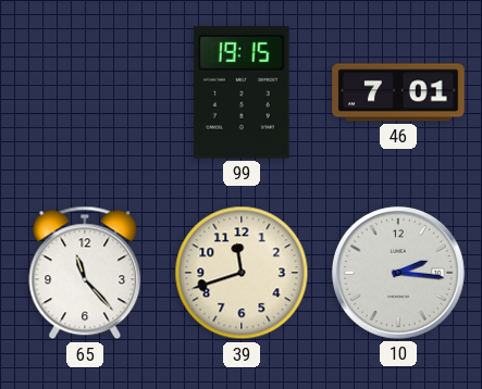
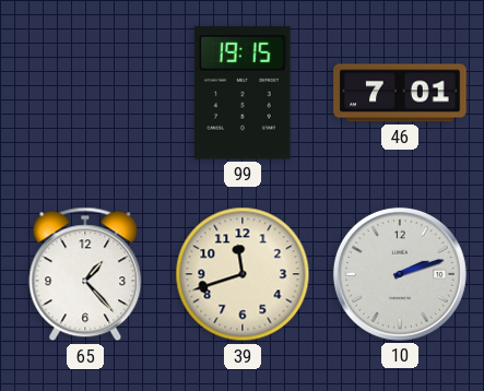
65: 11:23 -> 1:23
10: 2:16 -> 2:12
